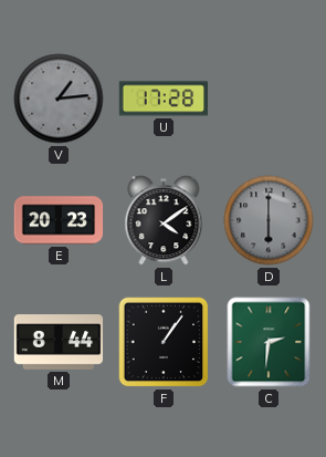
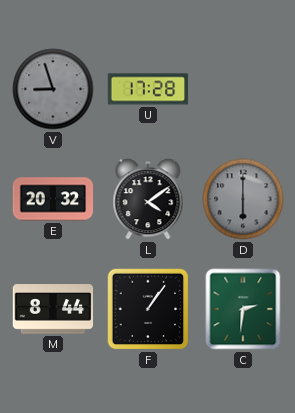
V: 1:14 -> 8:57
E: 20:23 -> 20:32
